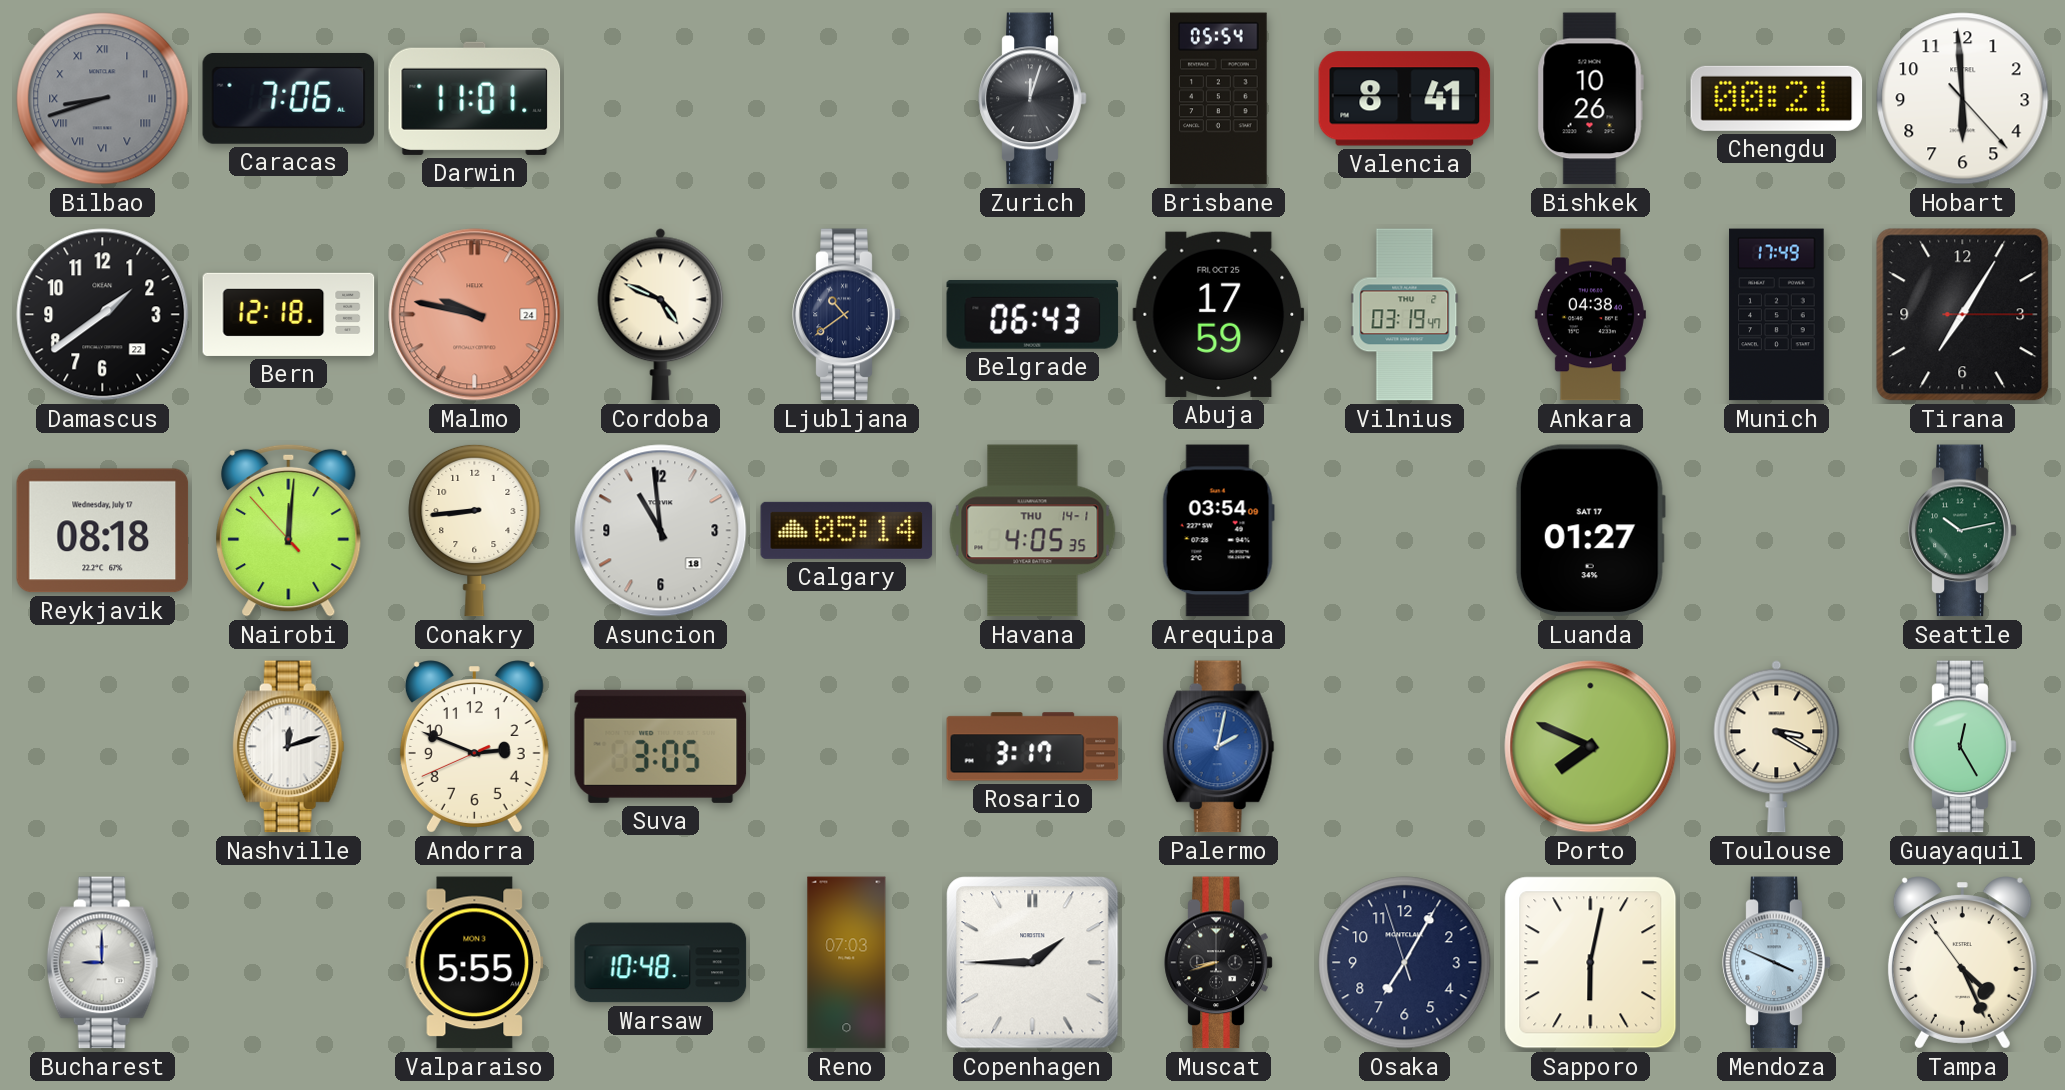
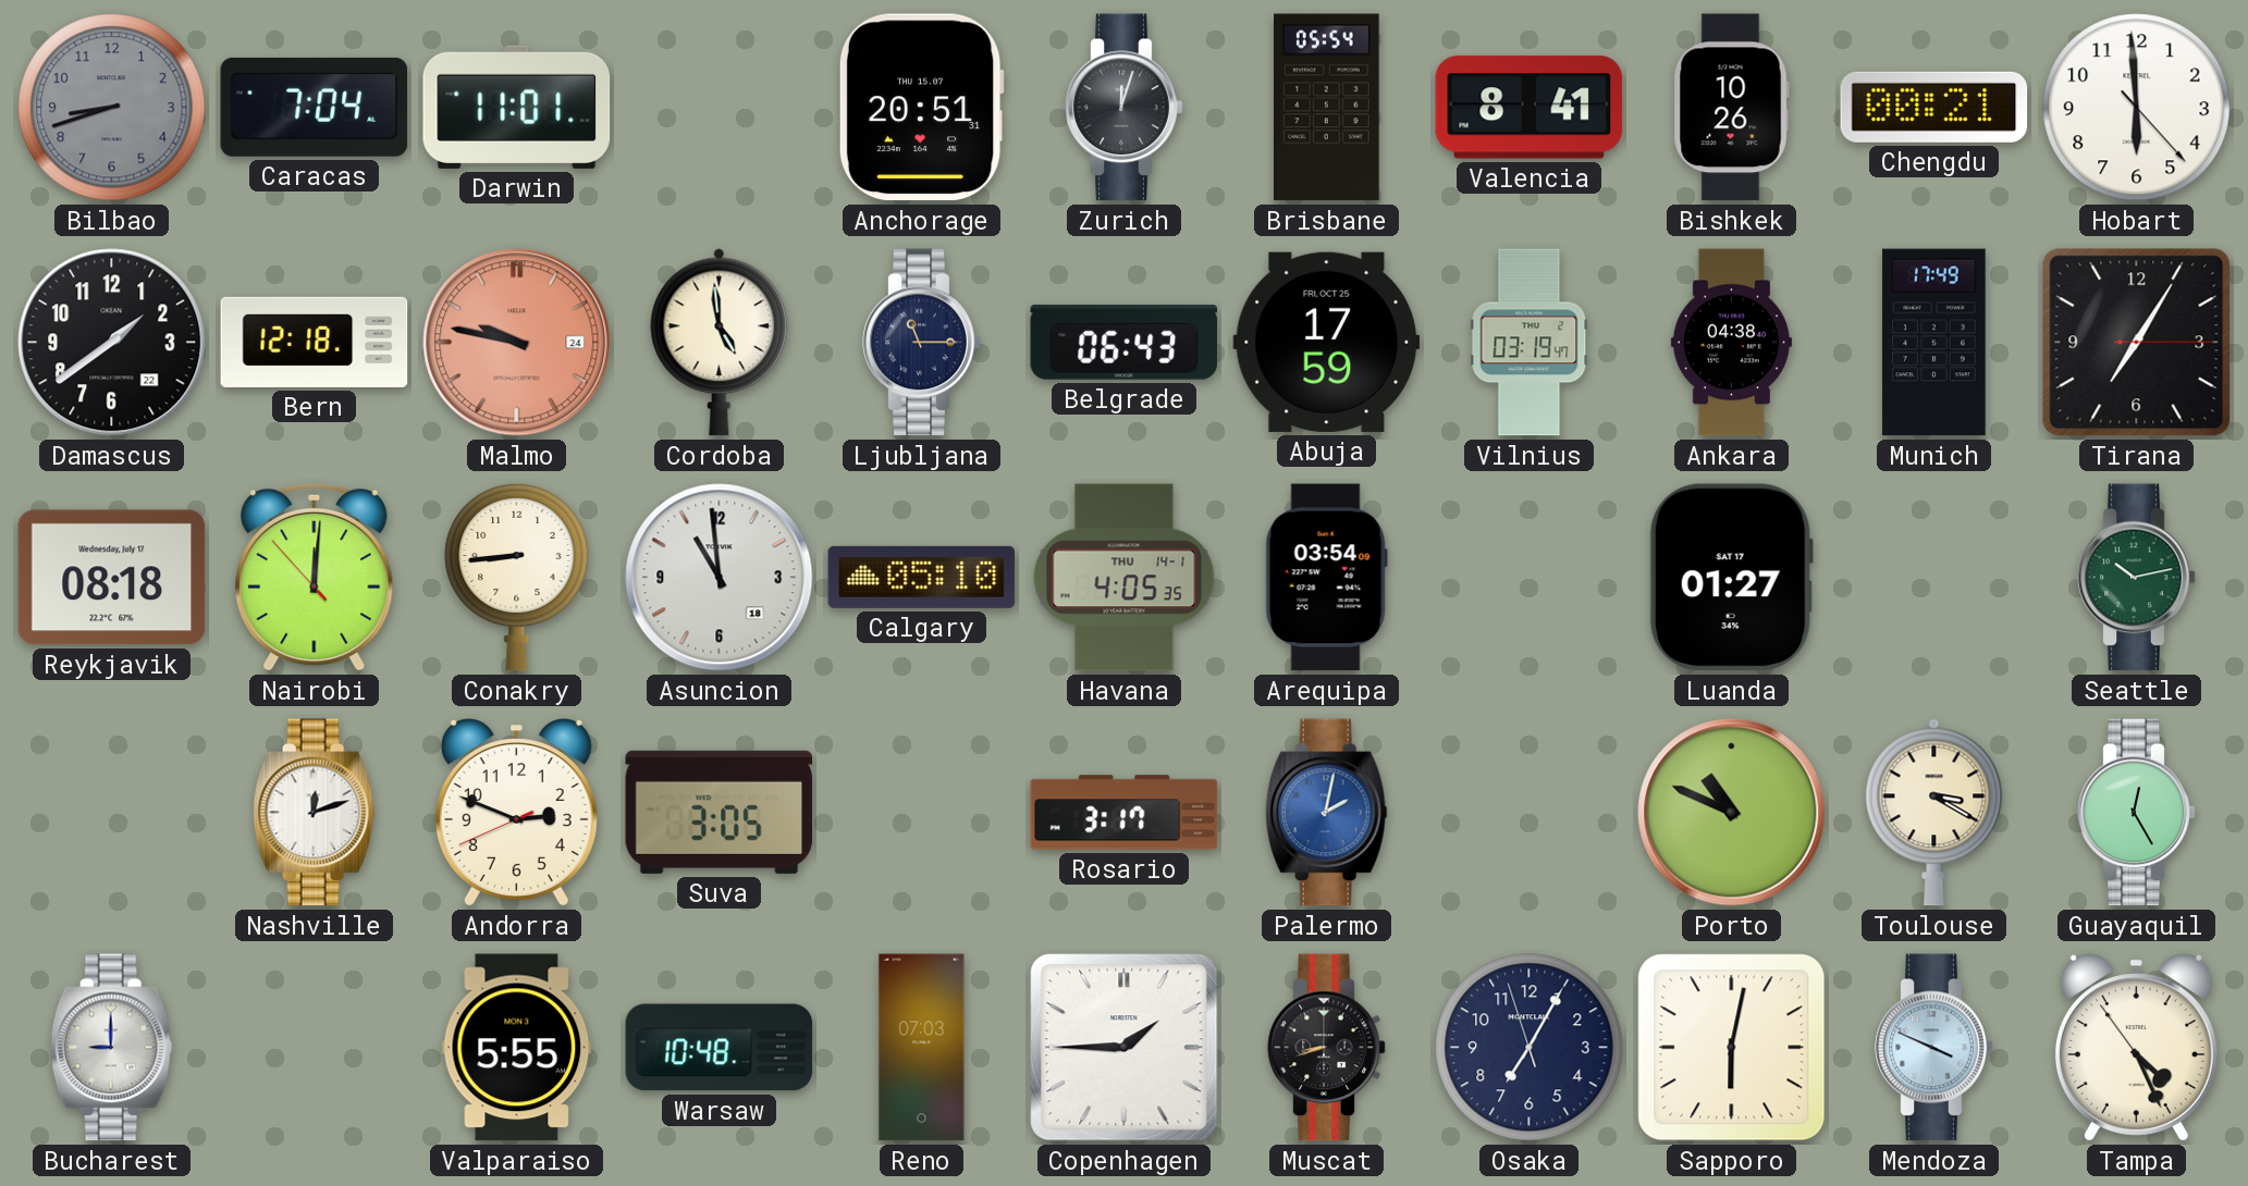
Bilbao numerals: Roman -> Arabic
Caracas: 7:06 -> 7:04
Anchorage: none -> 20:51
Cordoba: 4:49 -> 4:59
Ljubljana: 10:39 -> 11:15
Calgary: 05:14 -> 05:10
Porto: 7:49 -> 10:49
